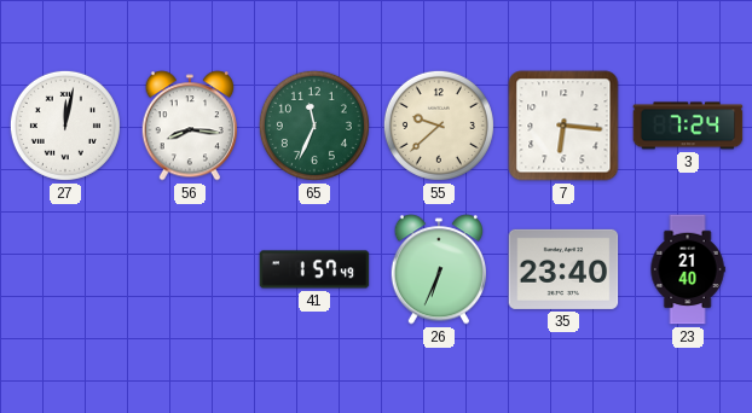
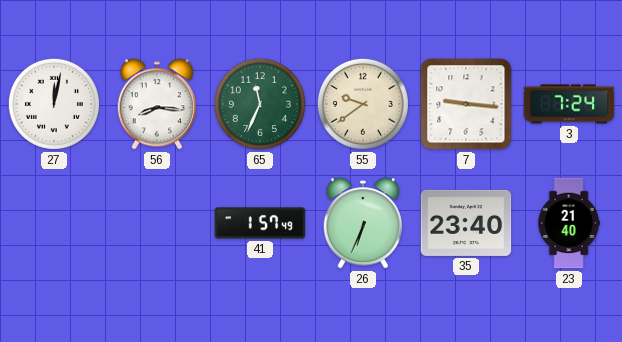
55: 9:38 -> 9:39
7: 6:16 -> 9:16
